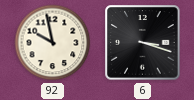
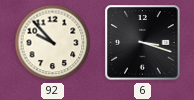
92: 9:58 -> 9:53
